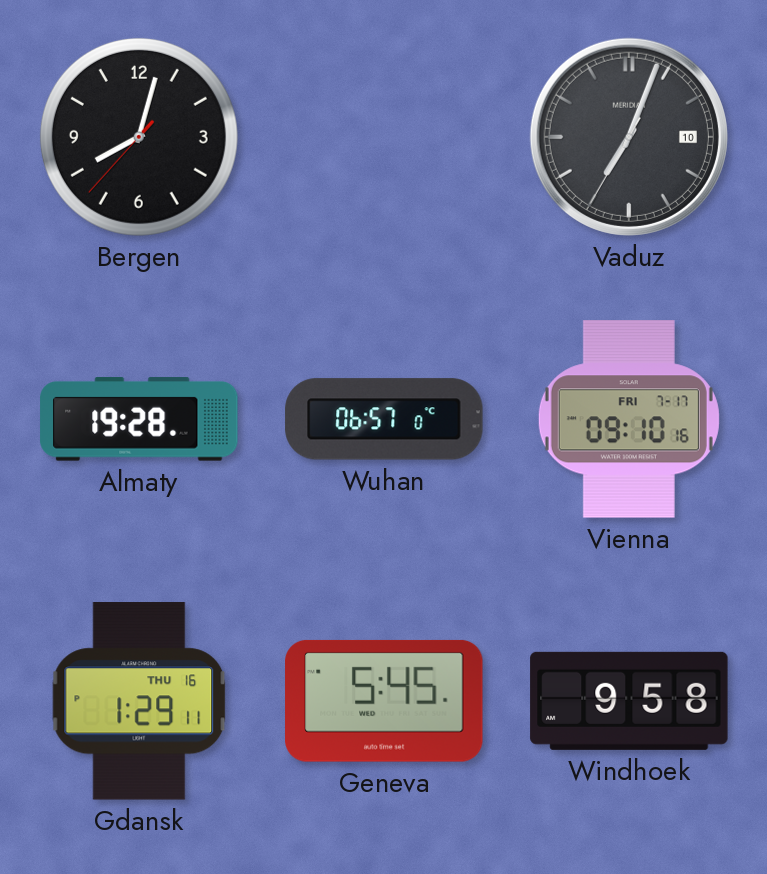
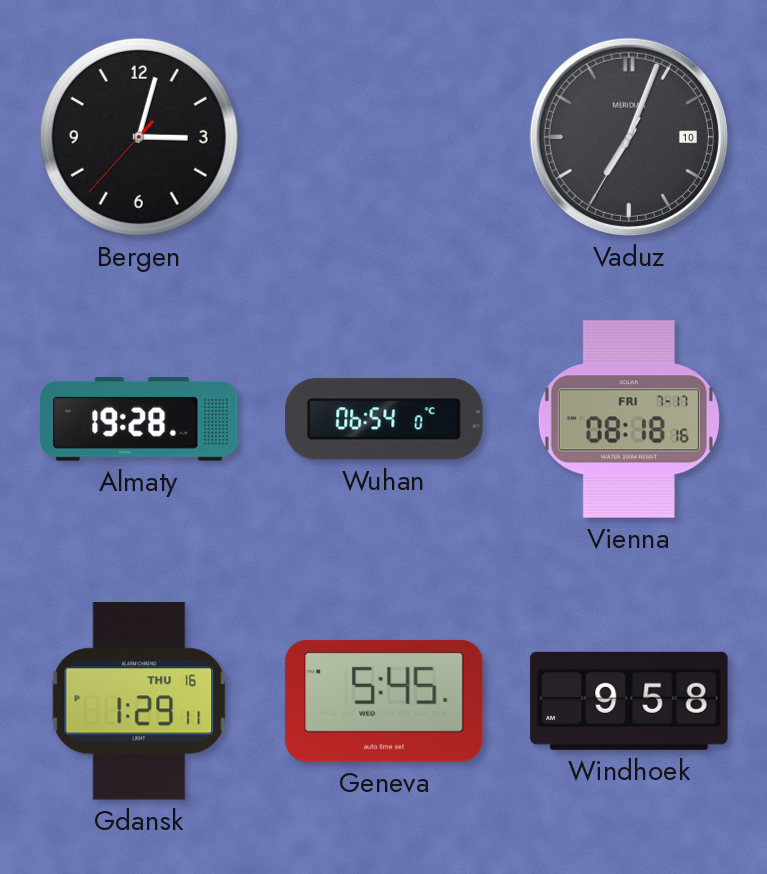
Bergen: 8:02 -> 3:02
Wuhan: 06:57 -> 06:54
Vienna: 09:10 -> 08:18
